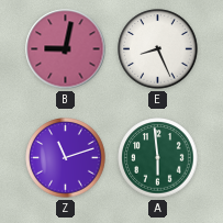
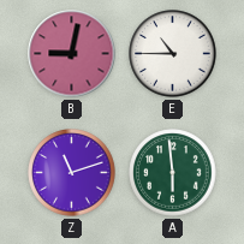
E: 8:26 -> 10:45
